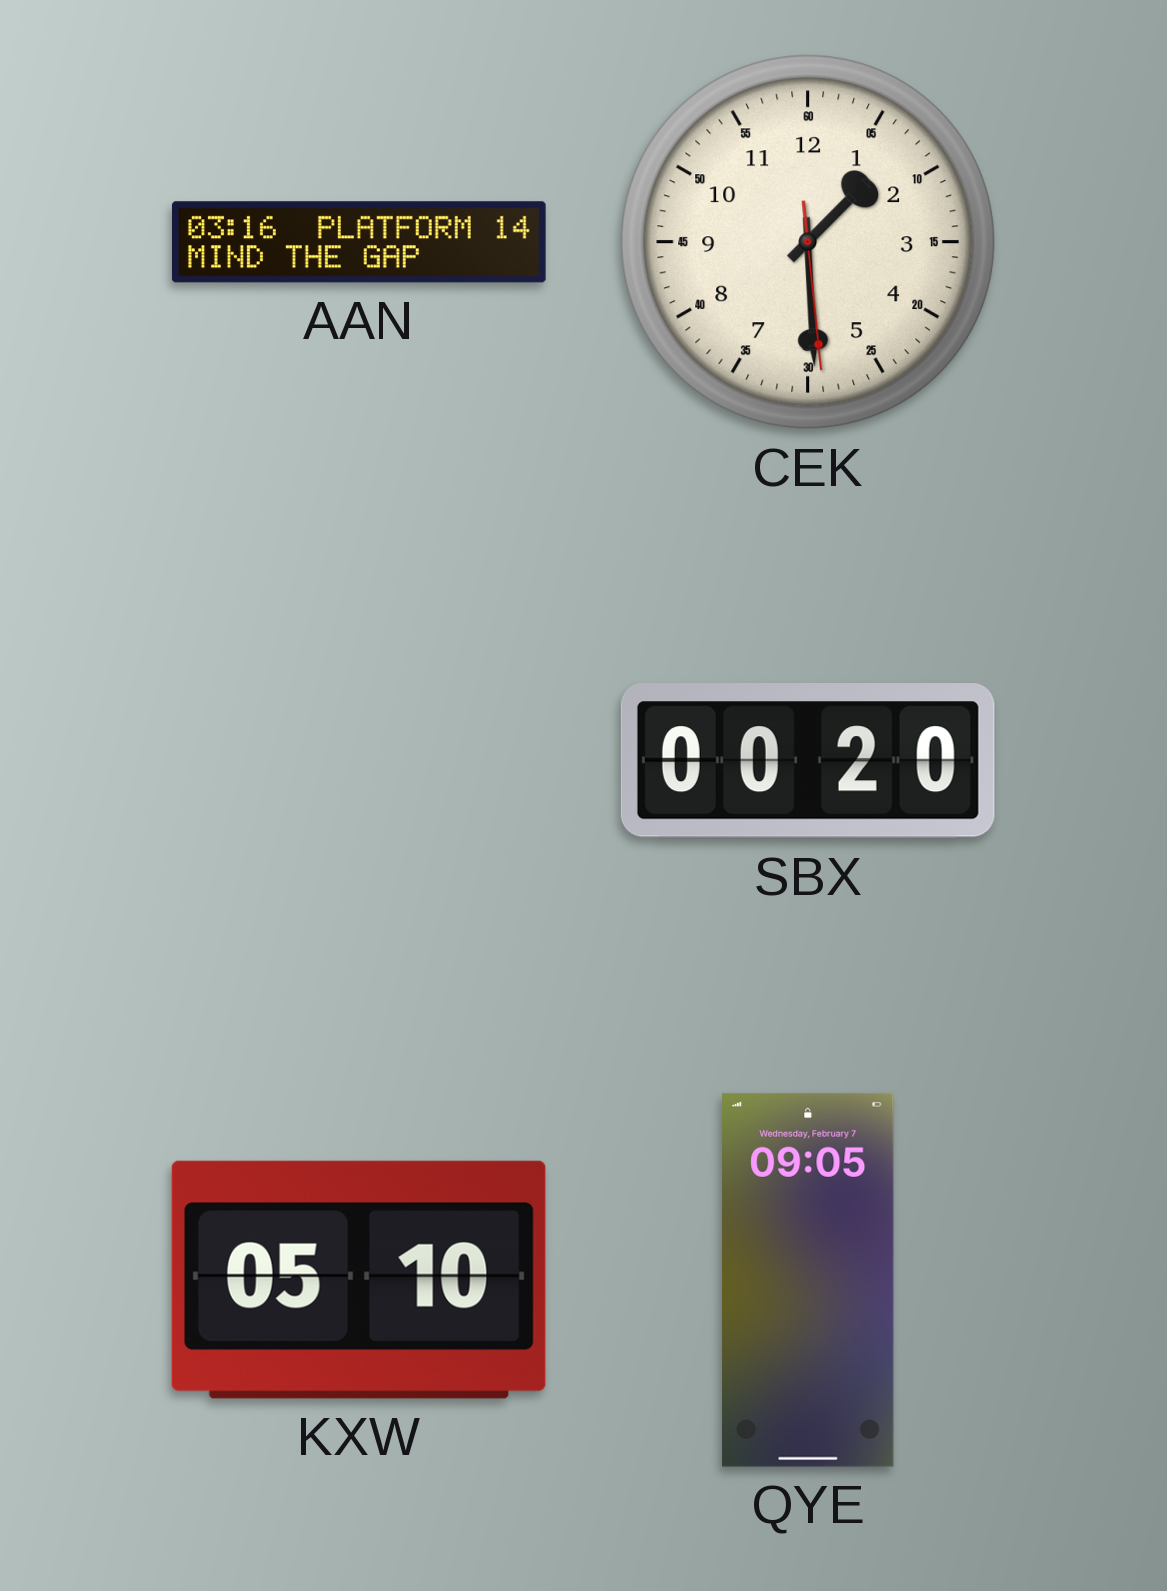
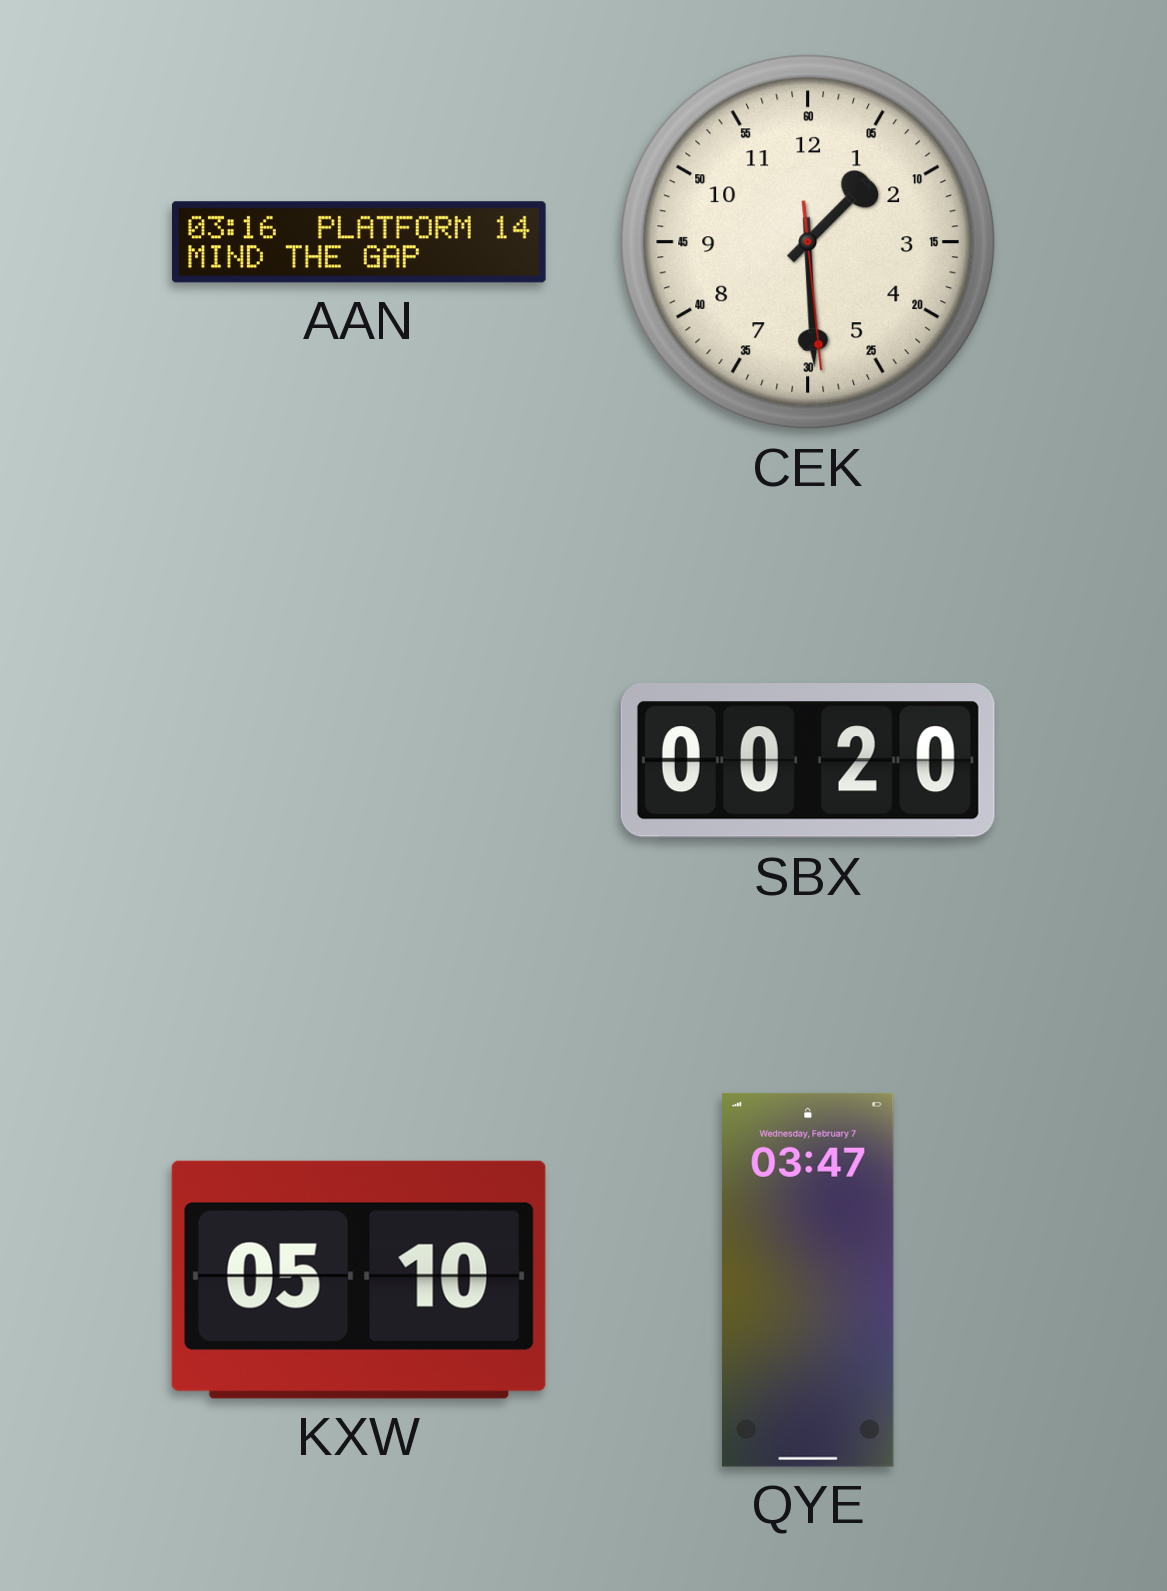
QYE: 09:05 -> 03:47
